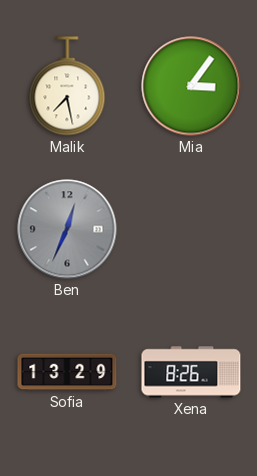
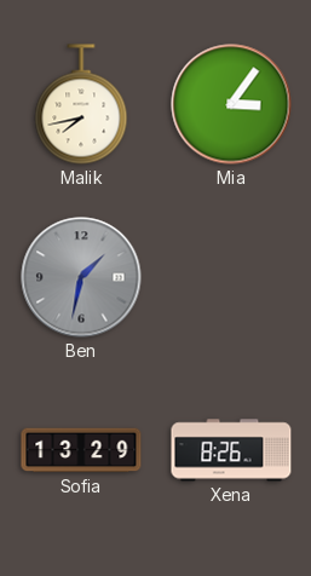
Malik: 7:28 -> 7:43
Ben: 12:34 -> 1:32
